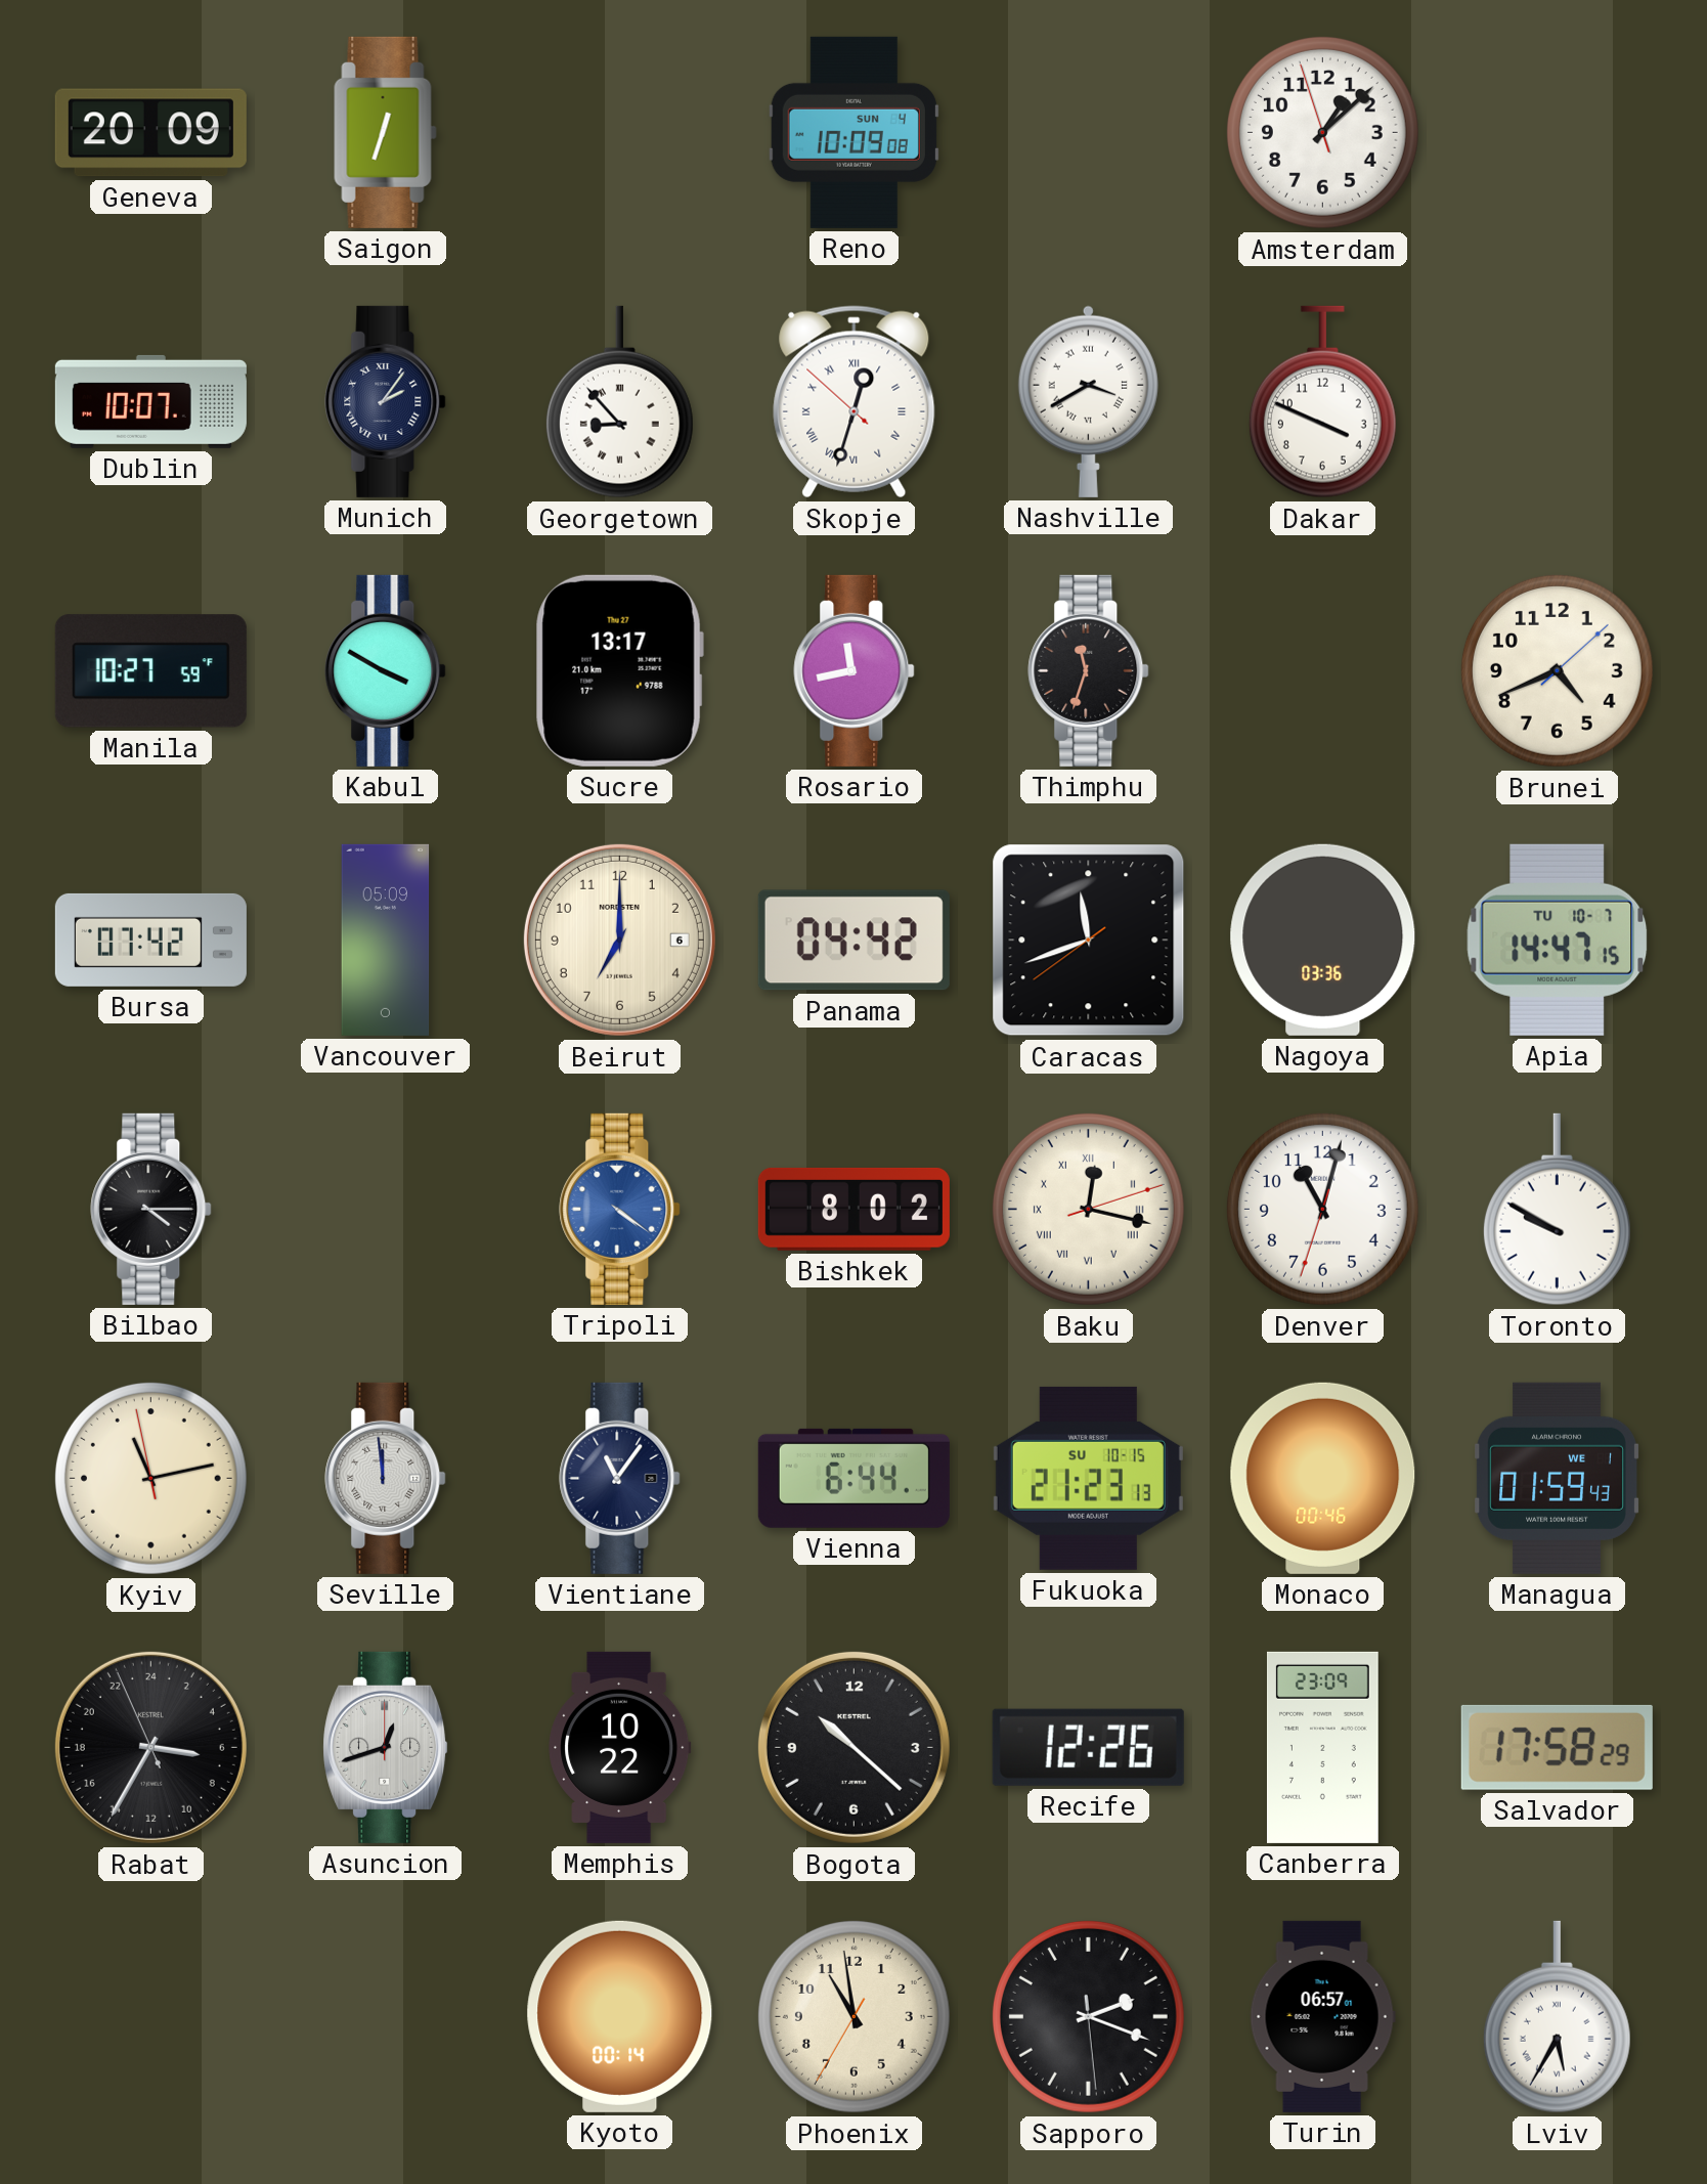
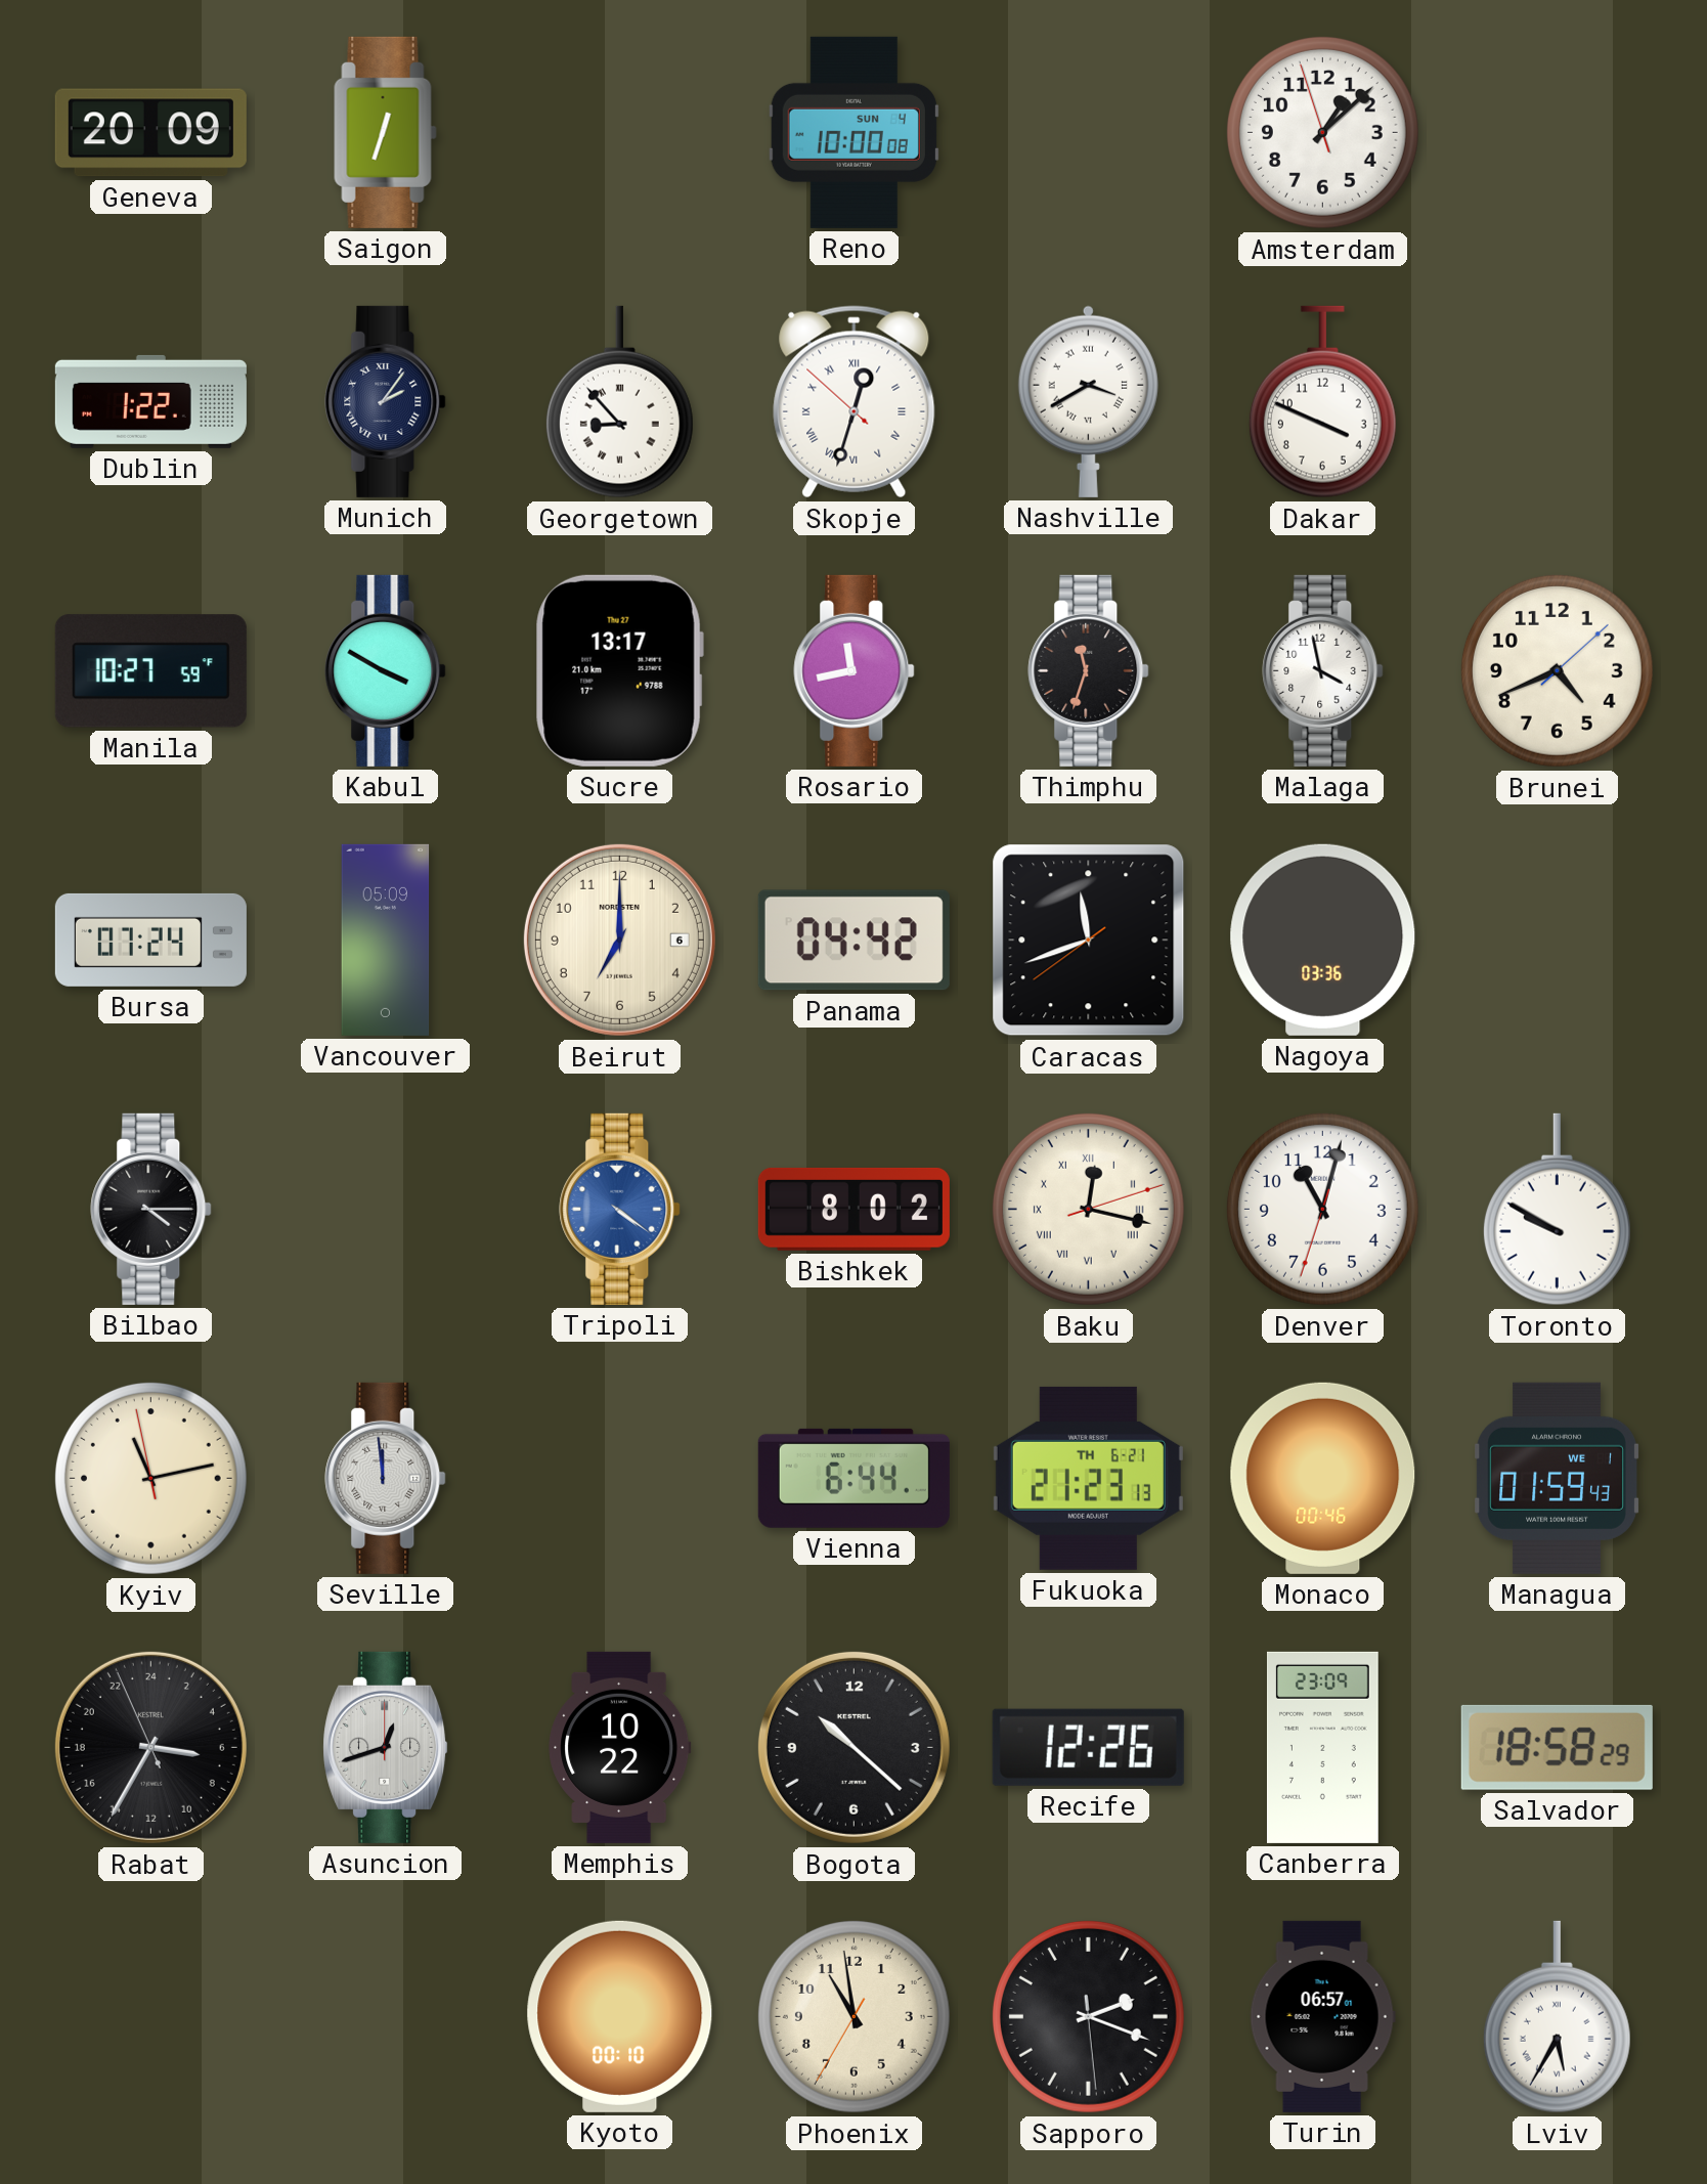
Reno: 10:09 -> 10:00
Dublin: 10:07 -> 1:22
Malaga: none -> 3:58
Bursa: 07:42 -> 07:24
Apia: 14:47 -> none
Vientiane: 11:06 -> none
Fukuoka date: SU 10-15 -> TH 6-21
Salvador: 17:58 -> 18:58
Kyoto: 00:14 -> 00:10
